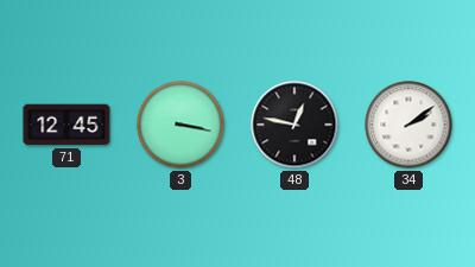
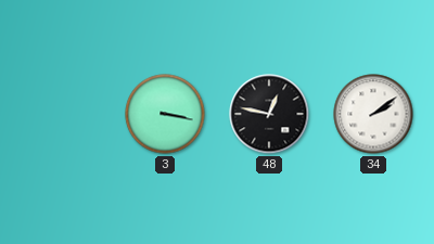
71: 12:45 -> none
